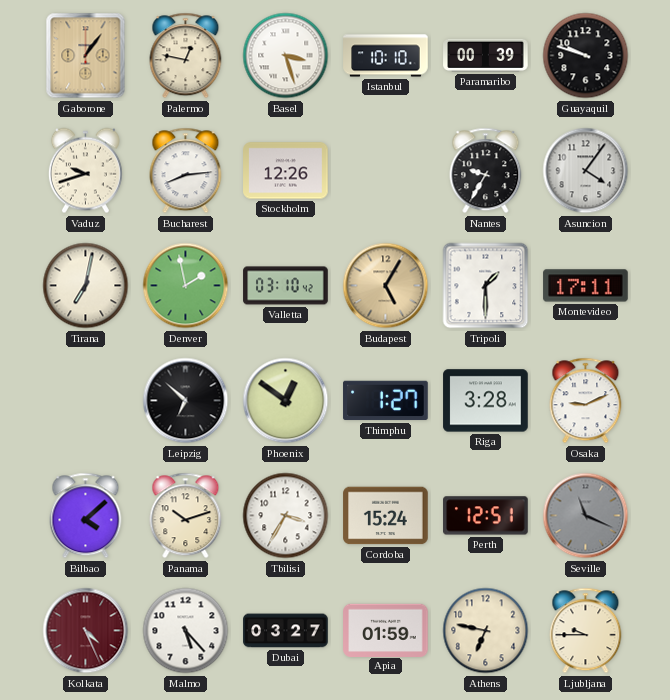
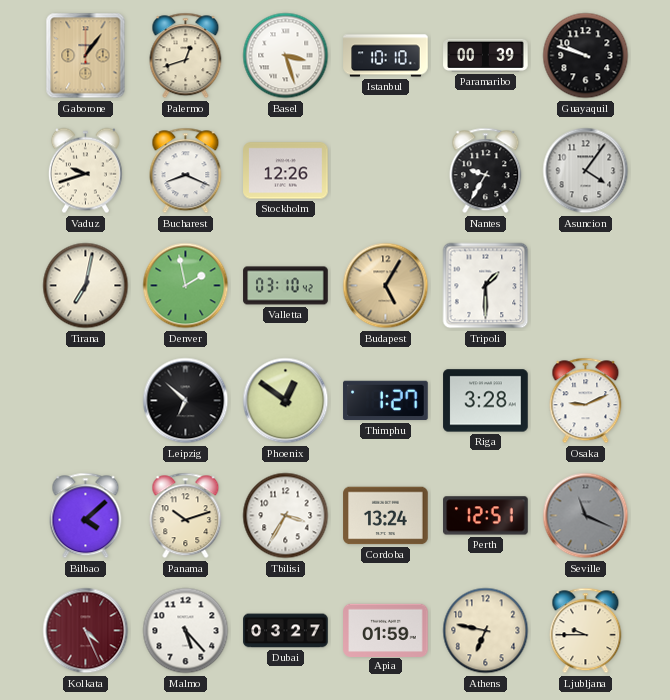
Palermo: 12:47 -> 12:42
Bucharest: 8:14 -> 8:19
Montevideo: 17:11 -> none
Cordoba: 15:24 -> 13:24
